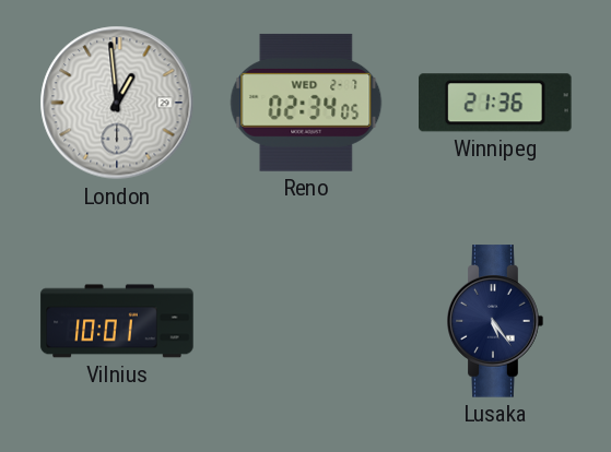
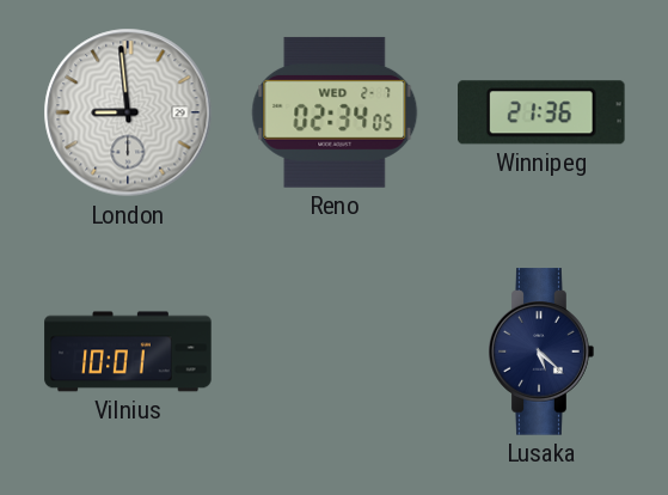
London: 12:59 -> 8:59
Lusaka: 5:24 -> 5:22
